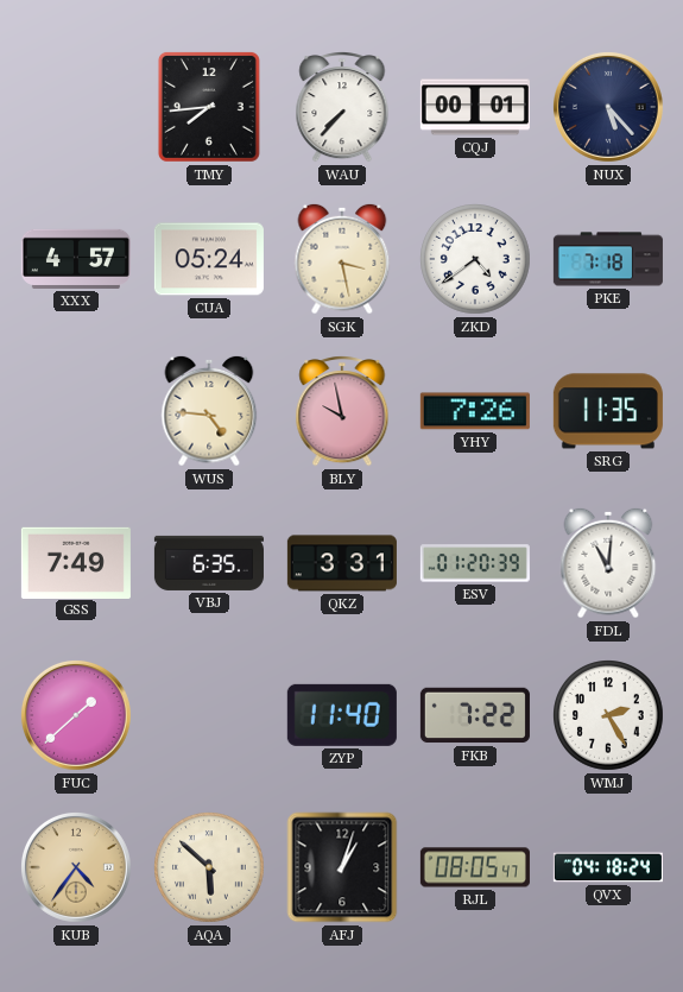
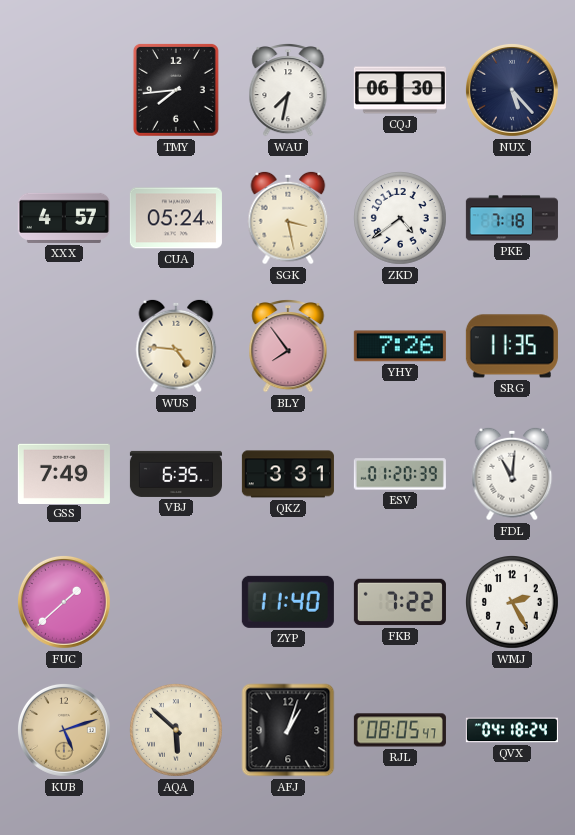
WAU: 7:37 -> 7:32
CQJ: 00:01 -> 06:30
BLY: 9:58 -> 7:54
KUB: 4:36 -> 5:12
